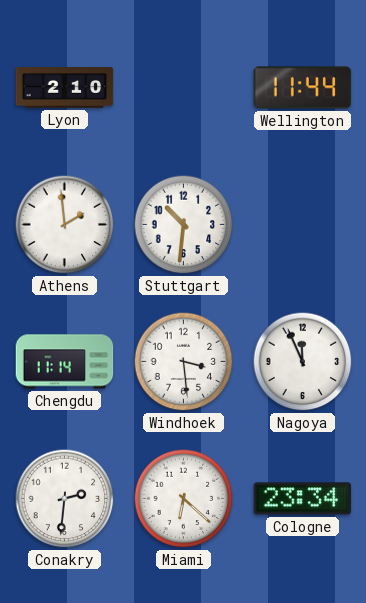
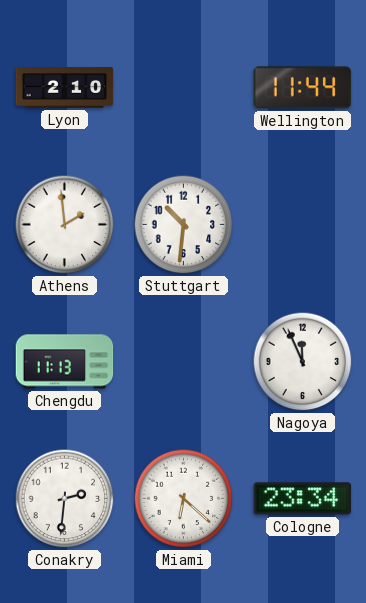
Chengdu: 11:14 -> 11:13
Windhoek: 3:29 -> none
